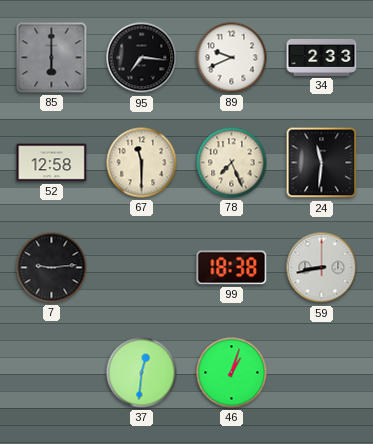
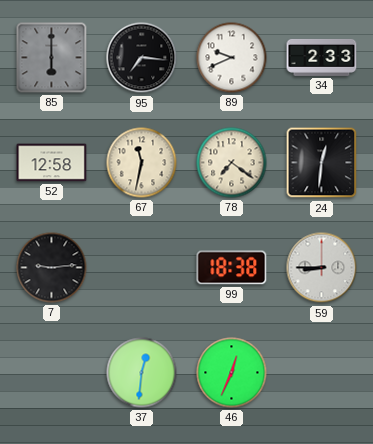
67: 11:30 -> 11:32
78: 7:26 -> 7:21
24: 11:31 -> 12:31
59: 8:43 -> 8:45
46: 1:03 -> 12:34
